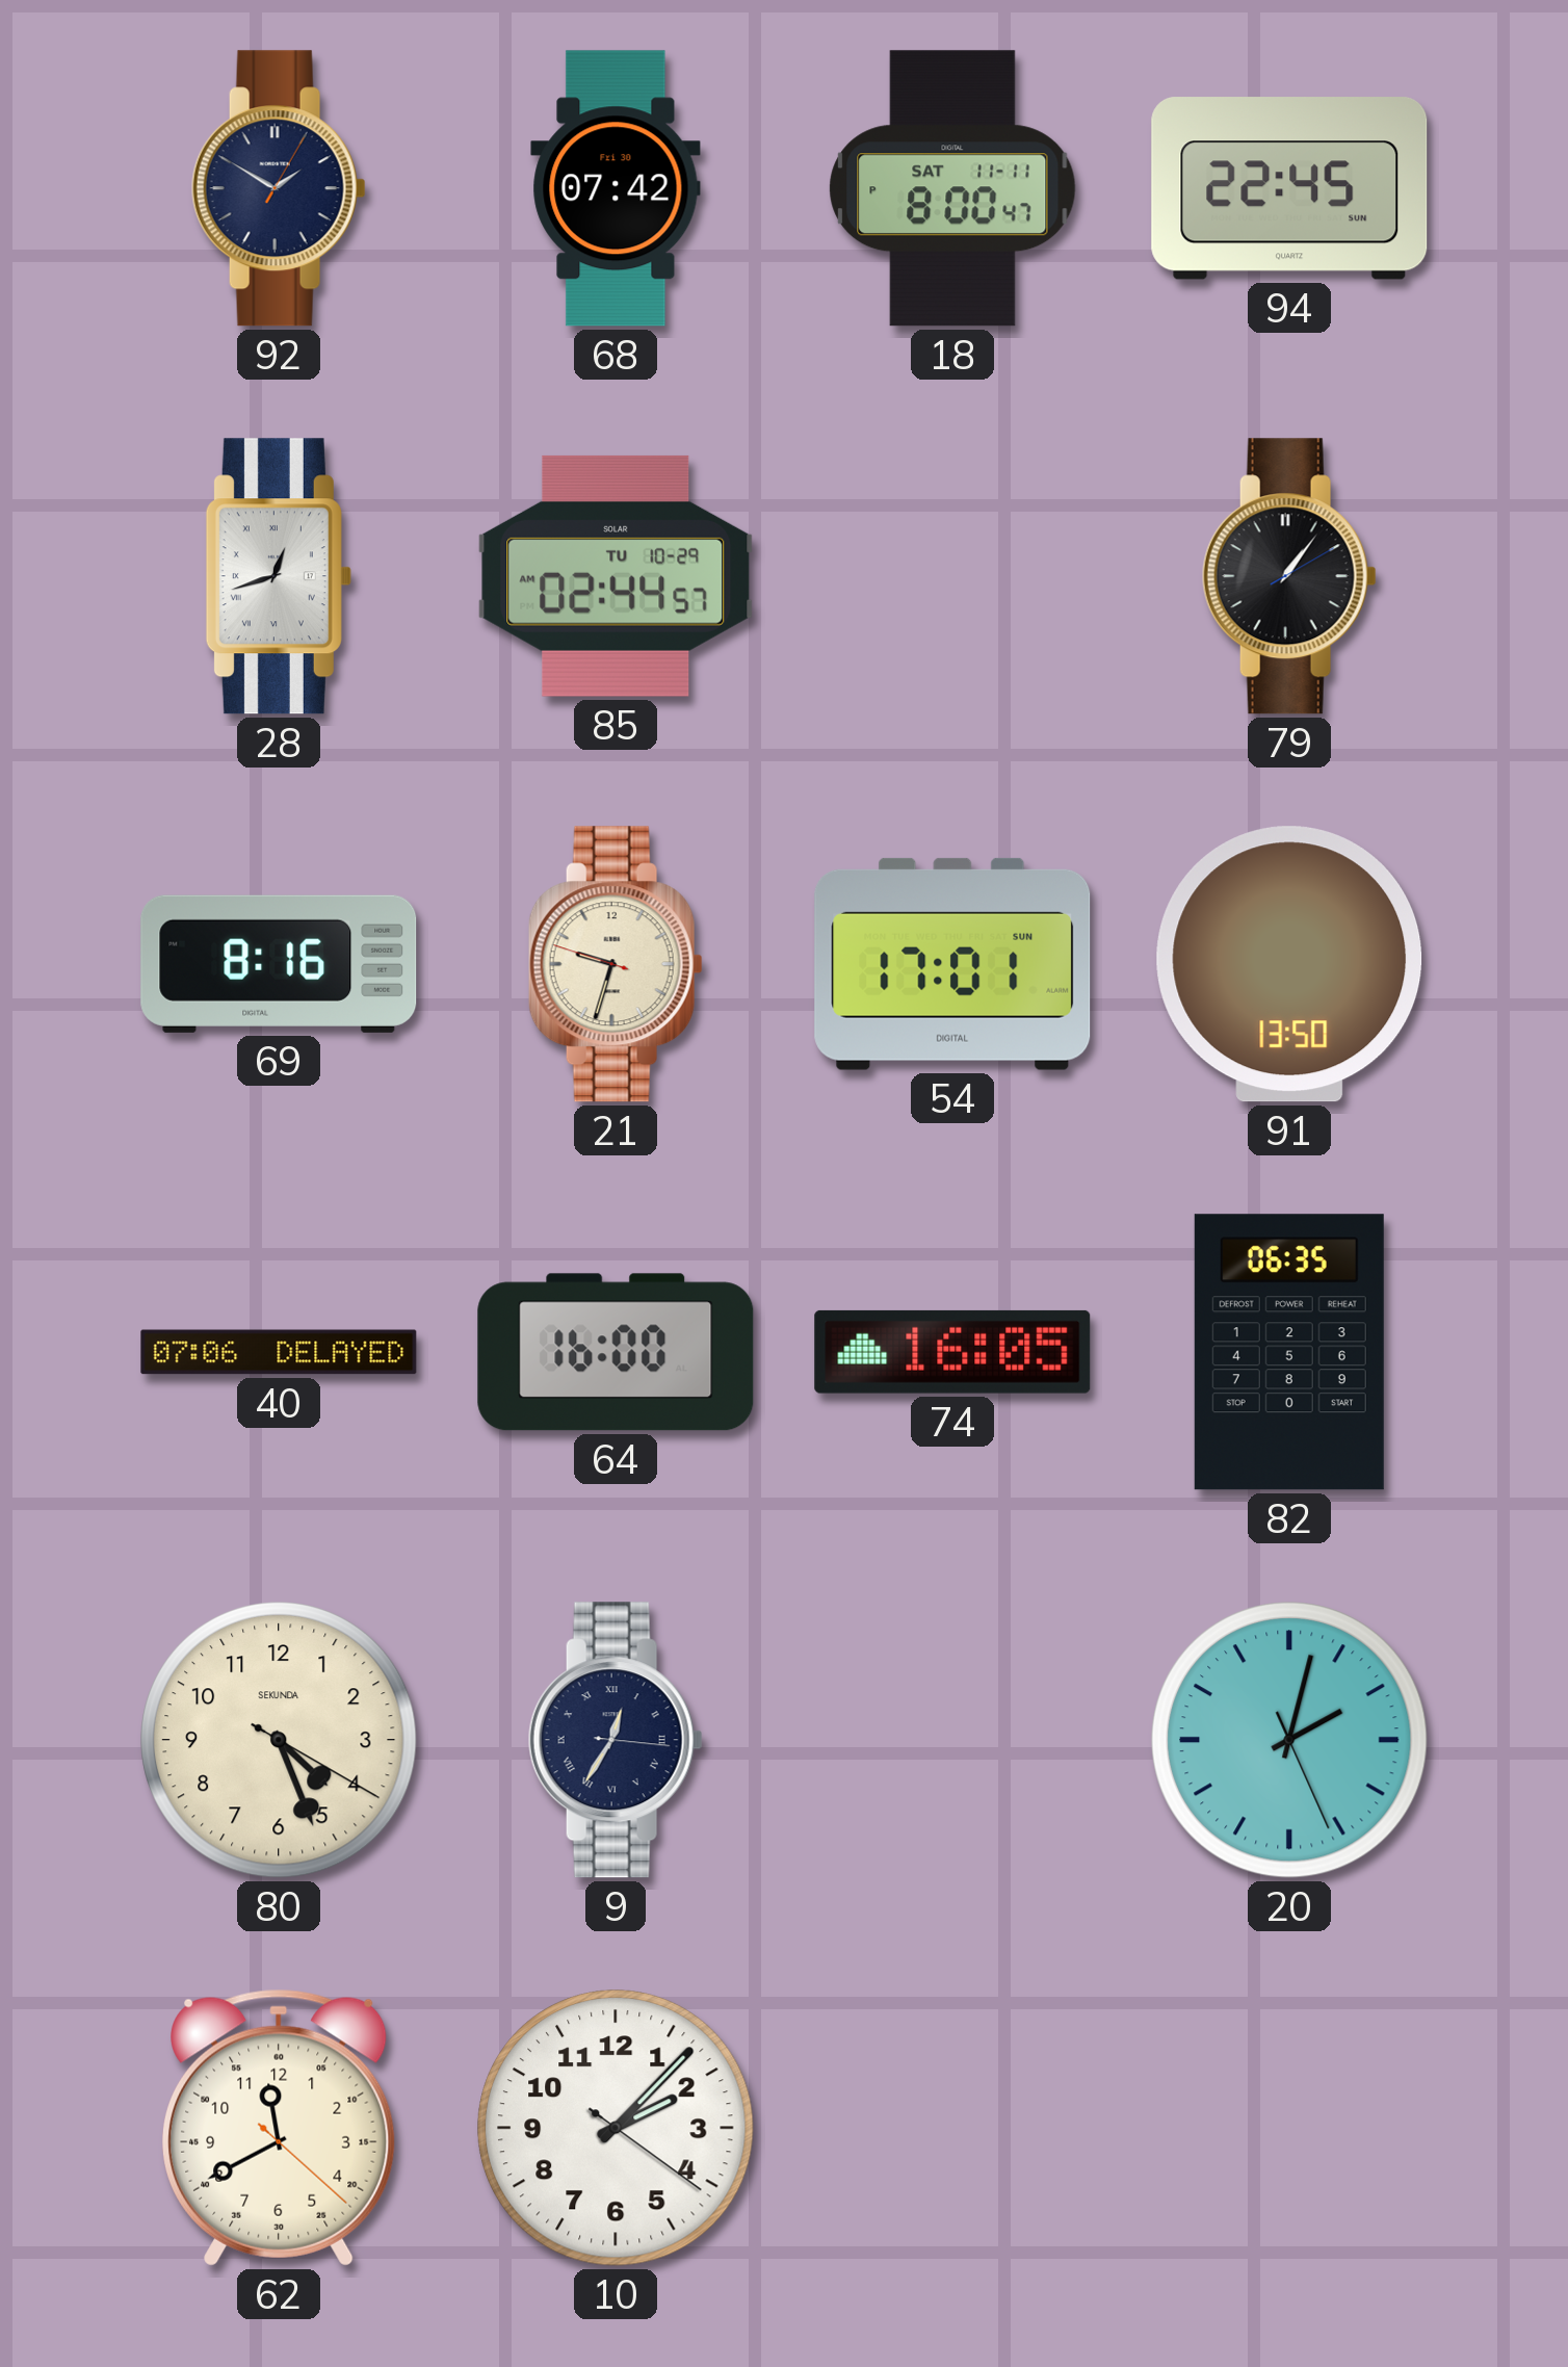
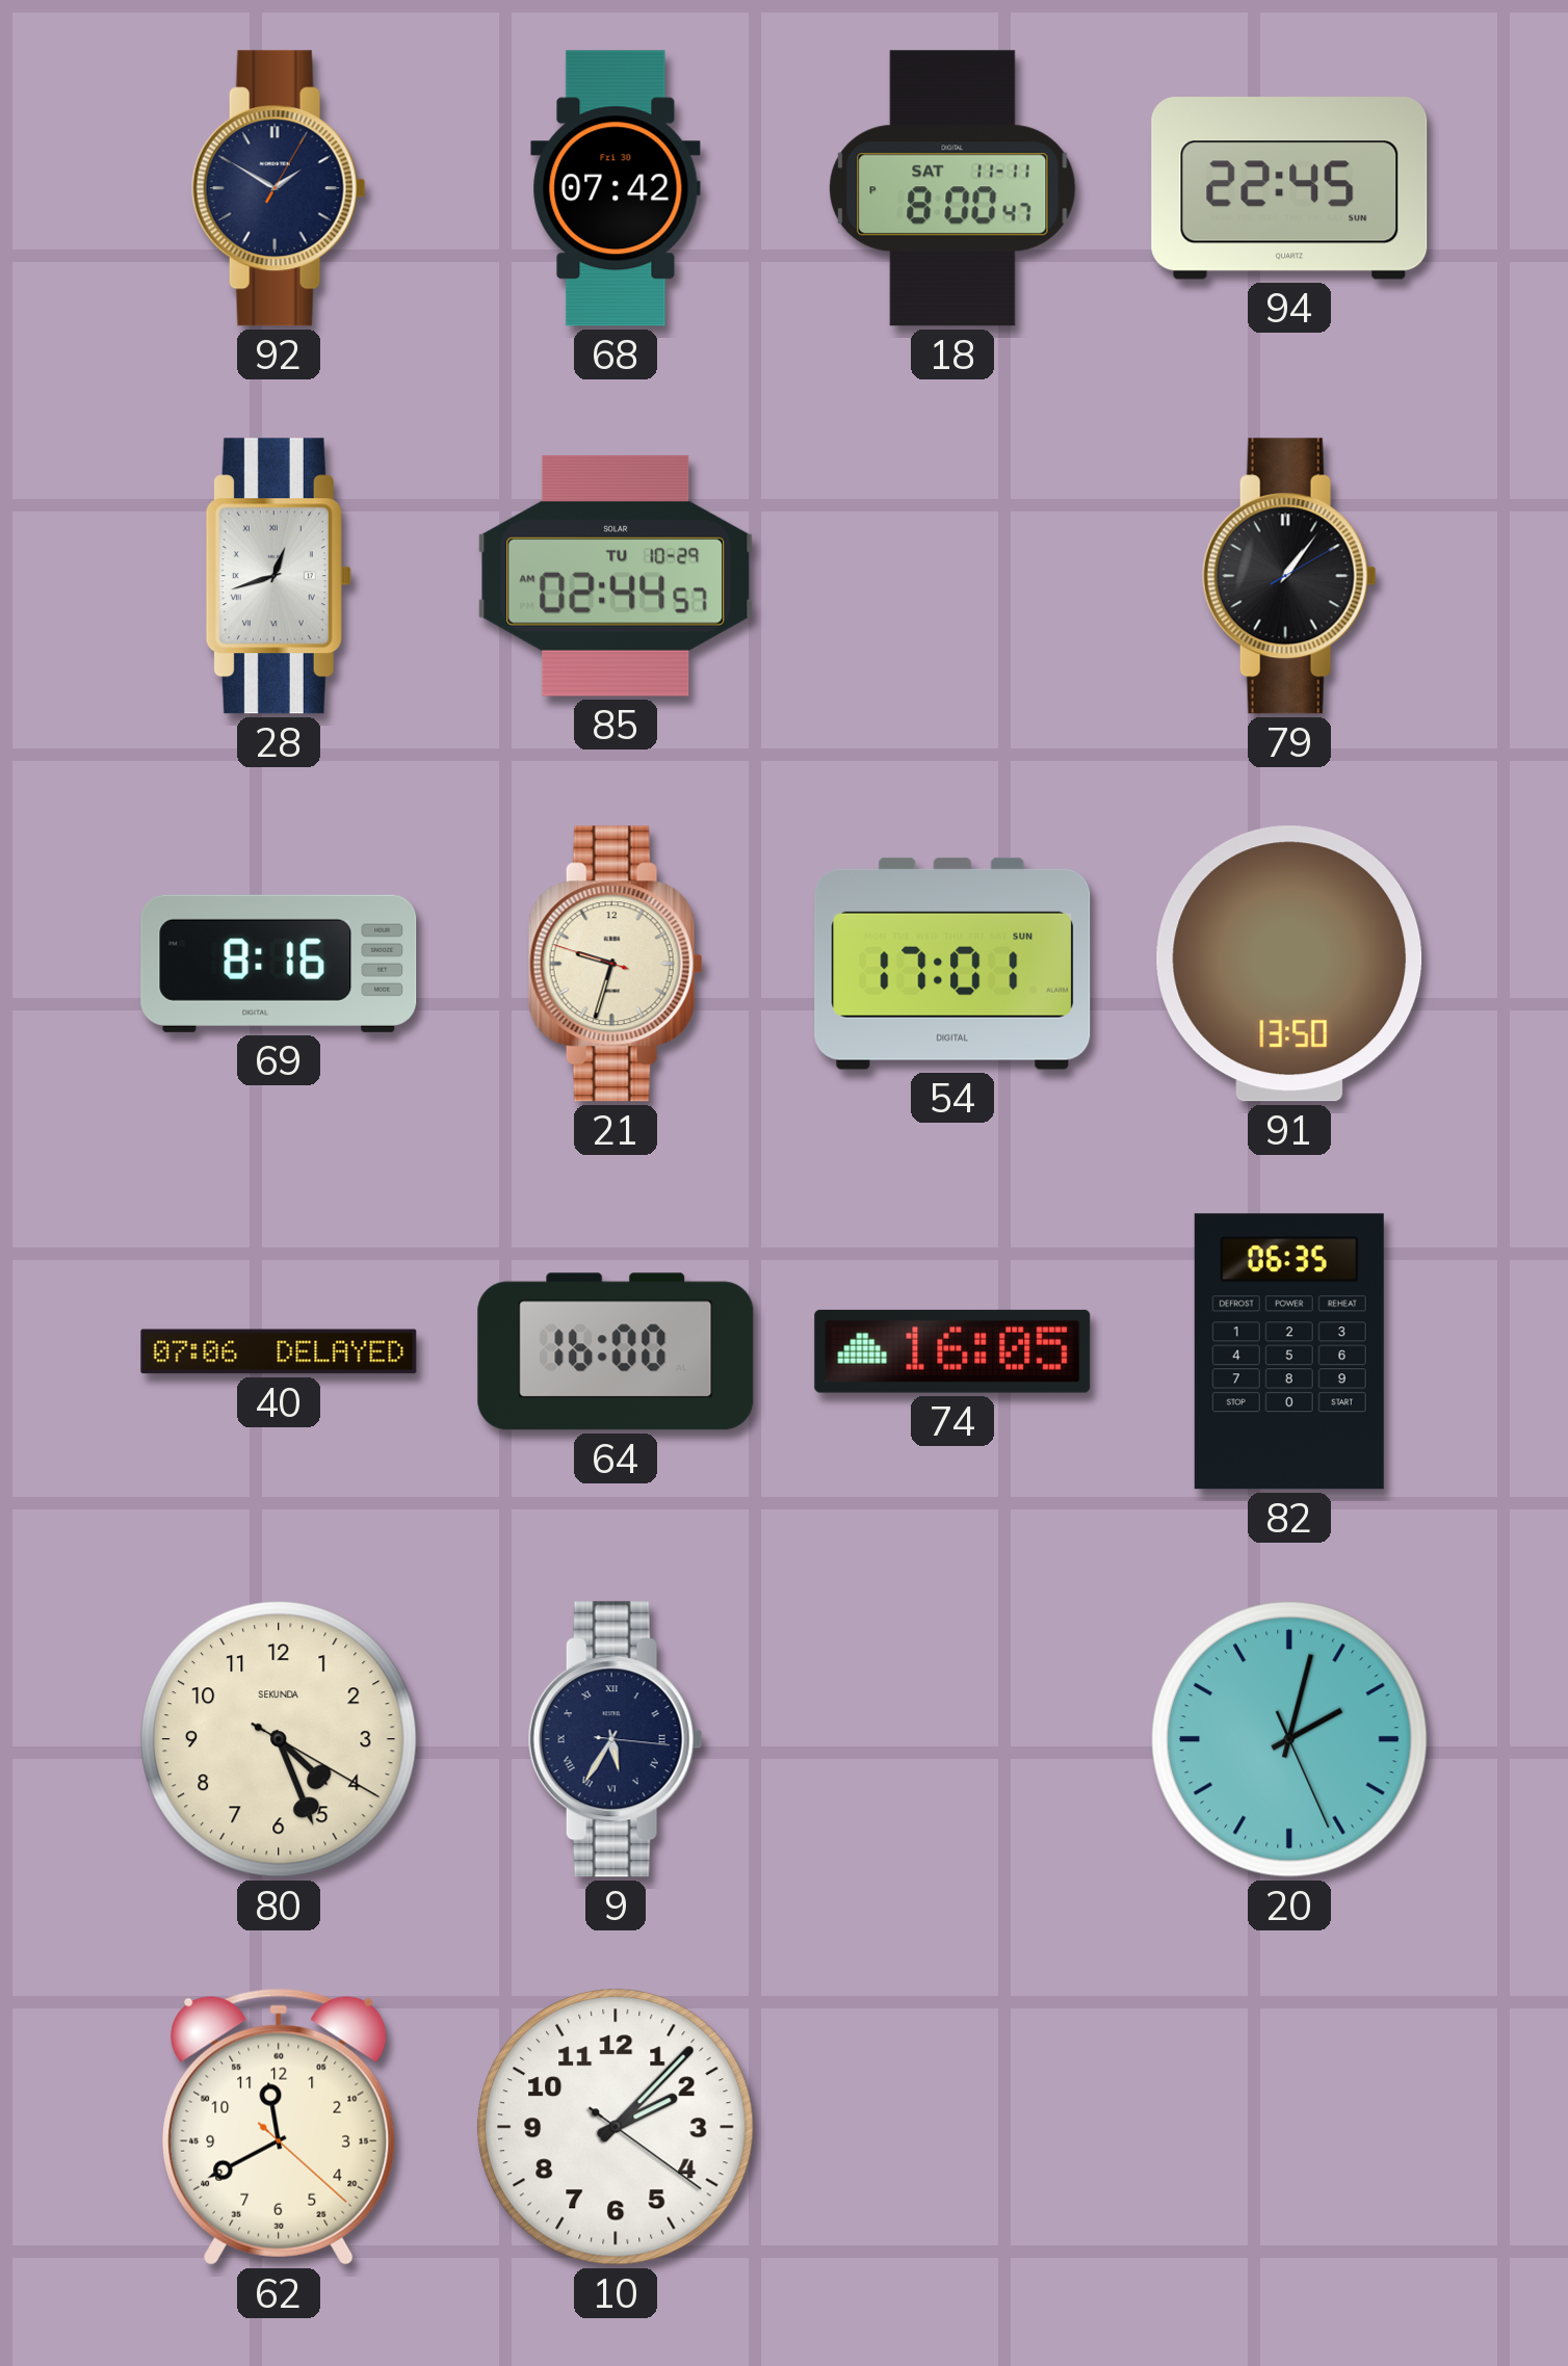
9: 12:35 -> 5:35
